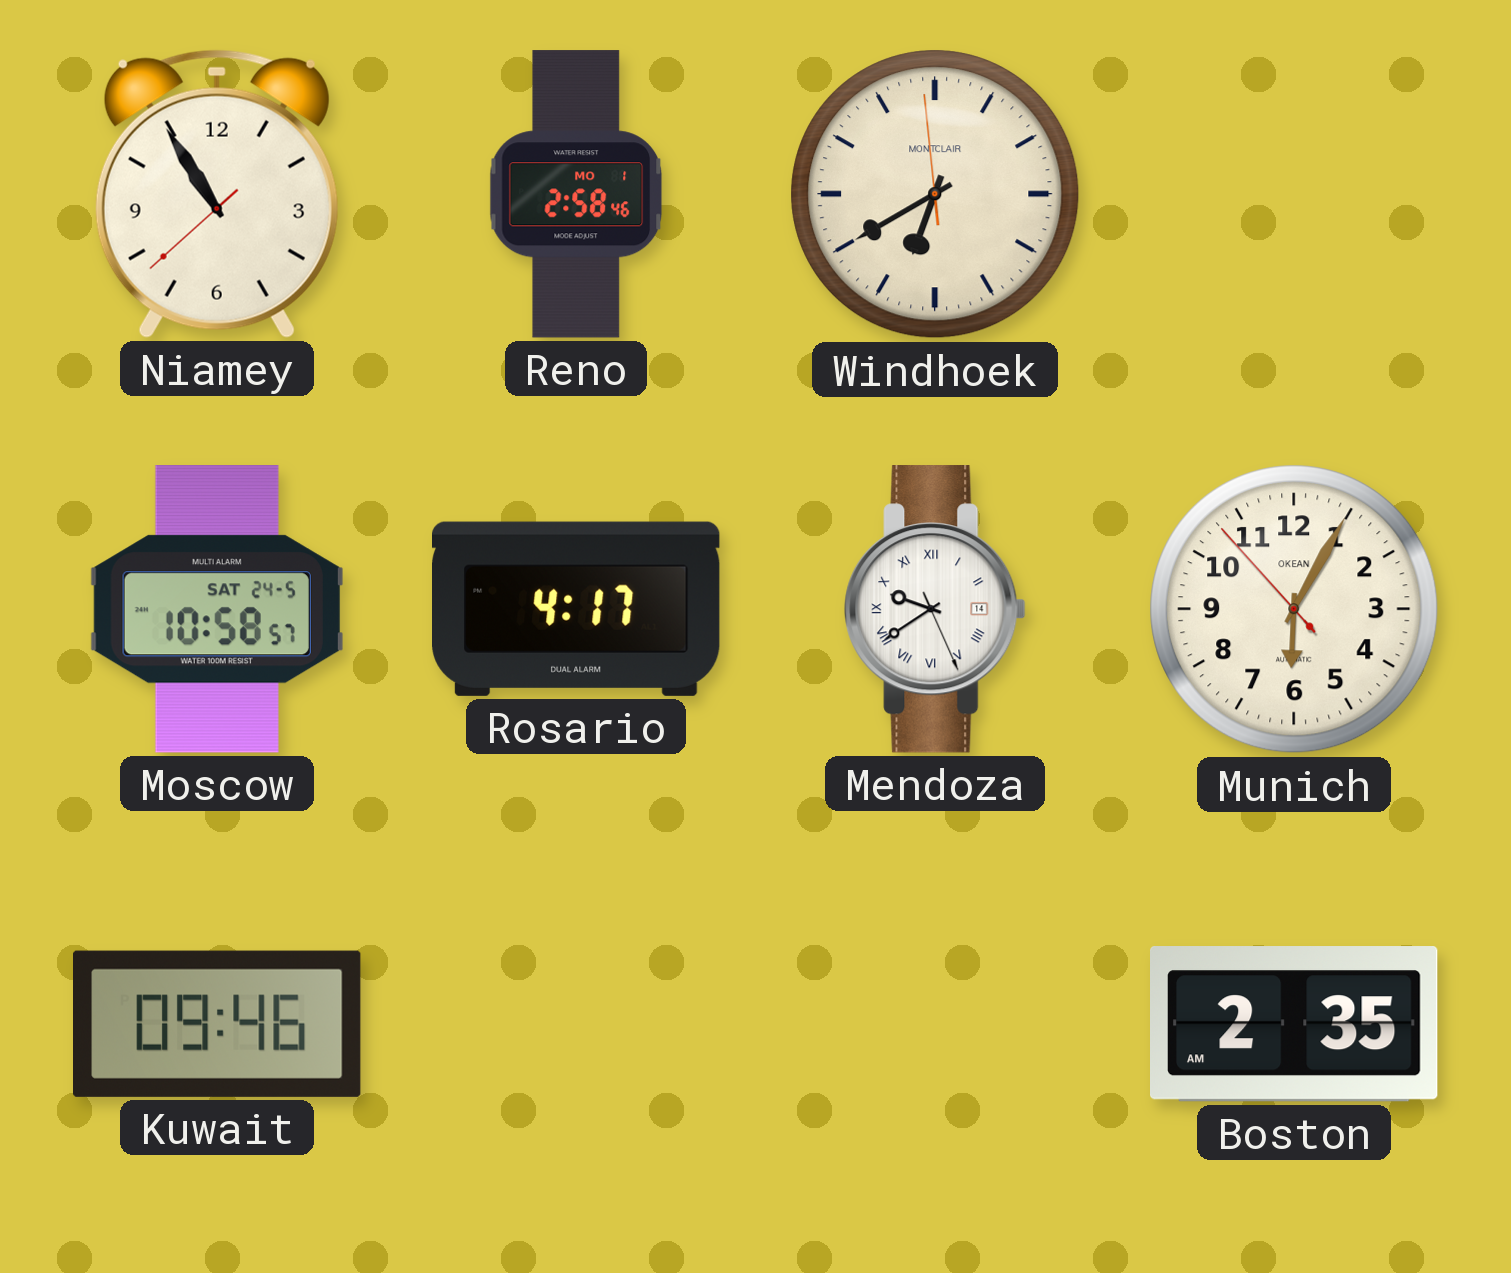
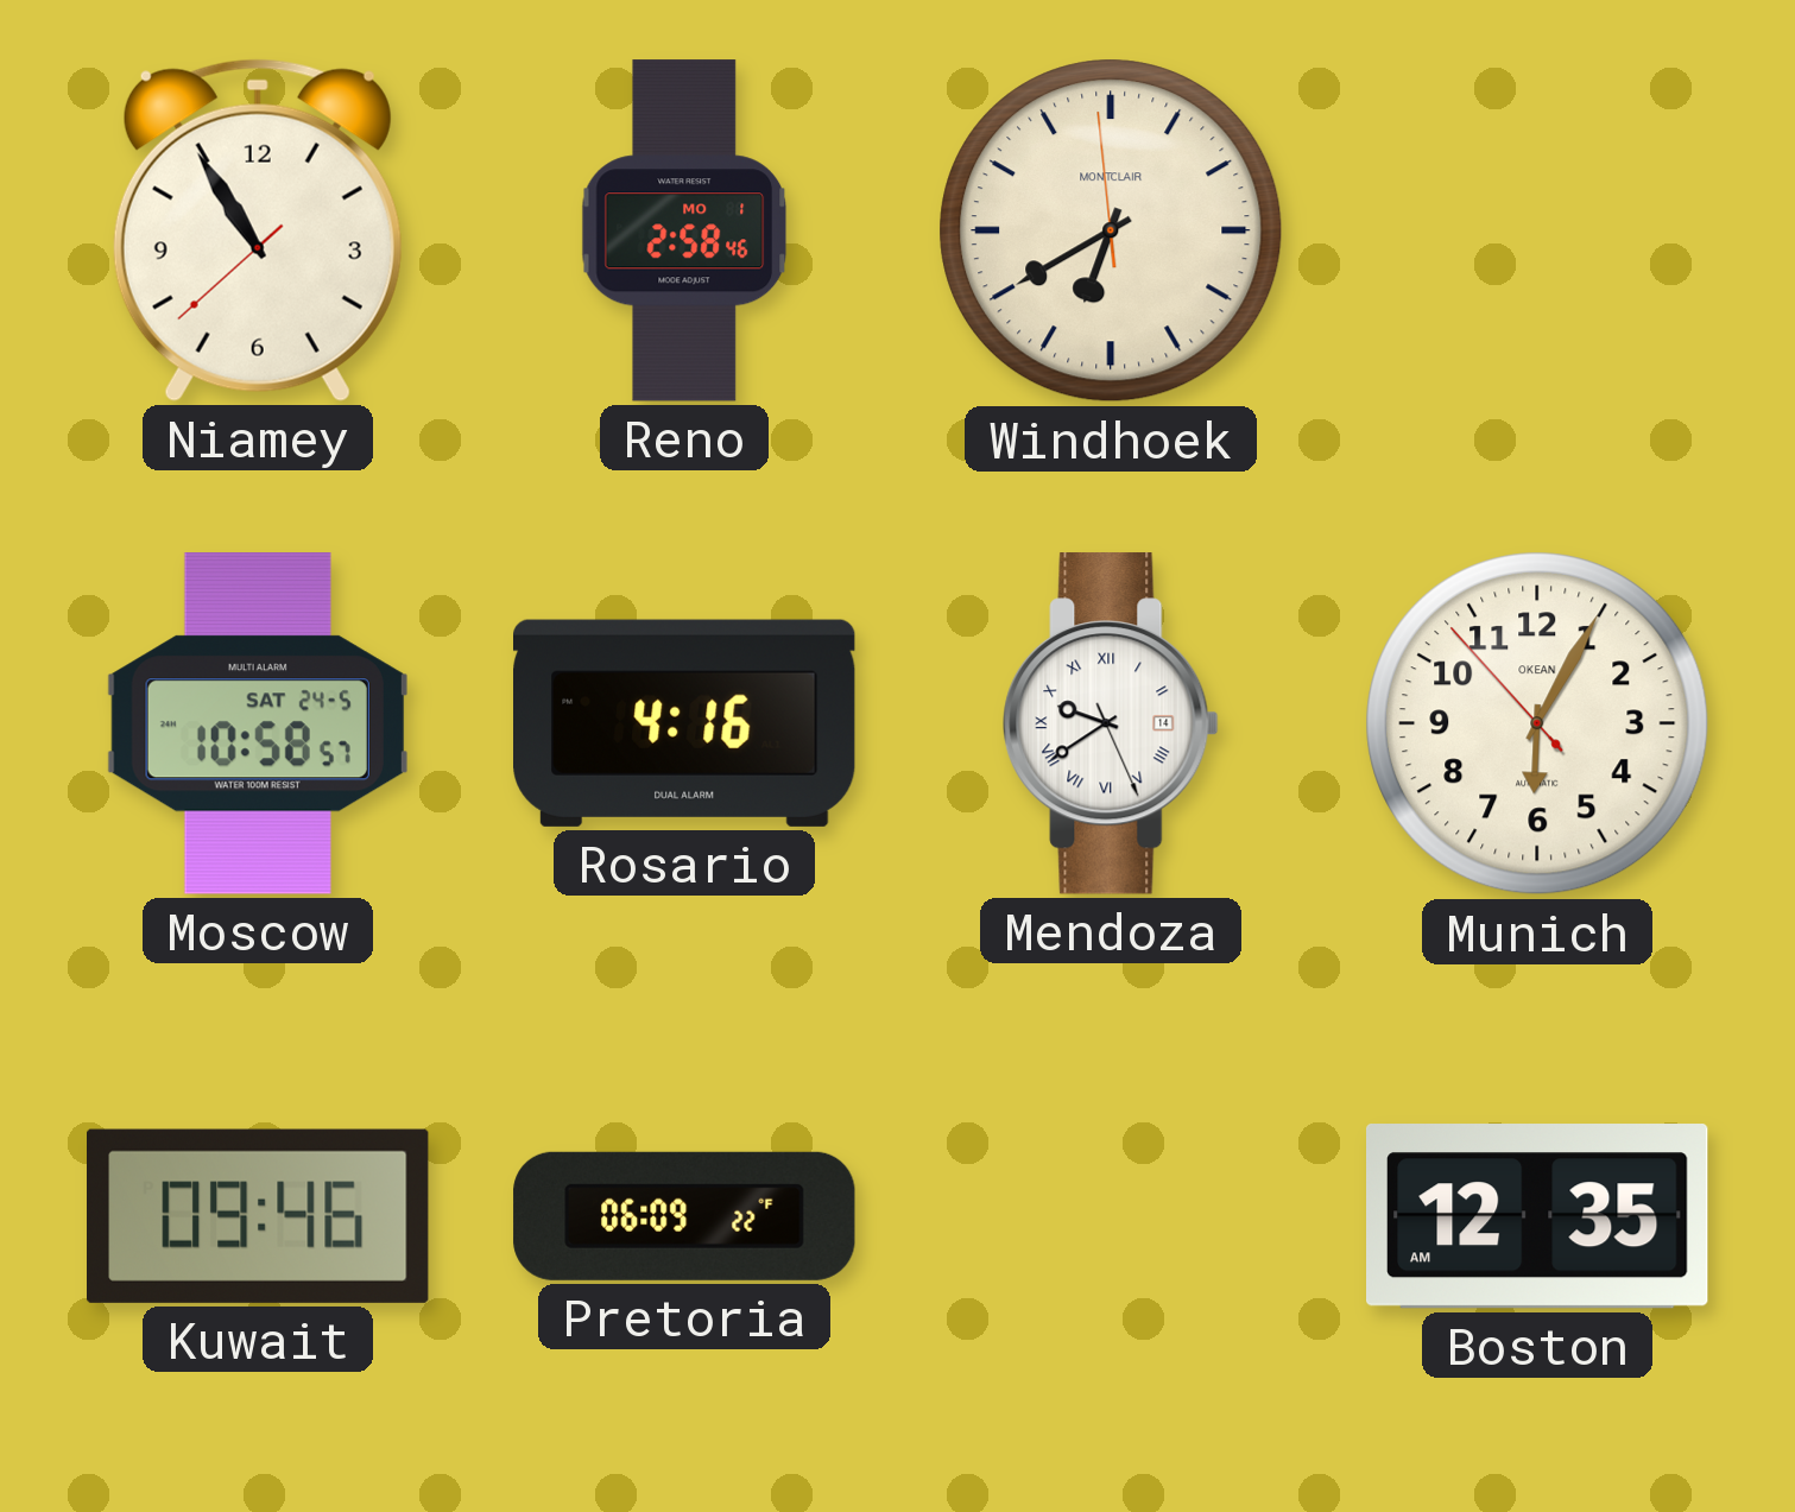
Rosario: 4:17 -> 4:16
Pretoria: none -> 06:09
Boston: 2:35 -> 12:35
